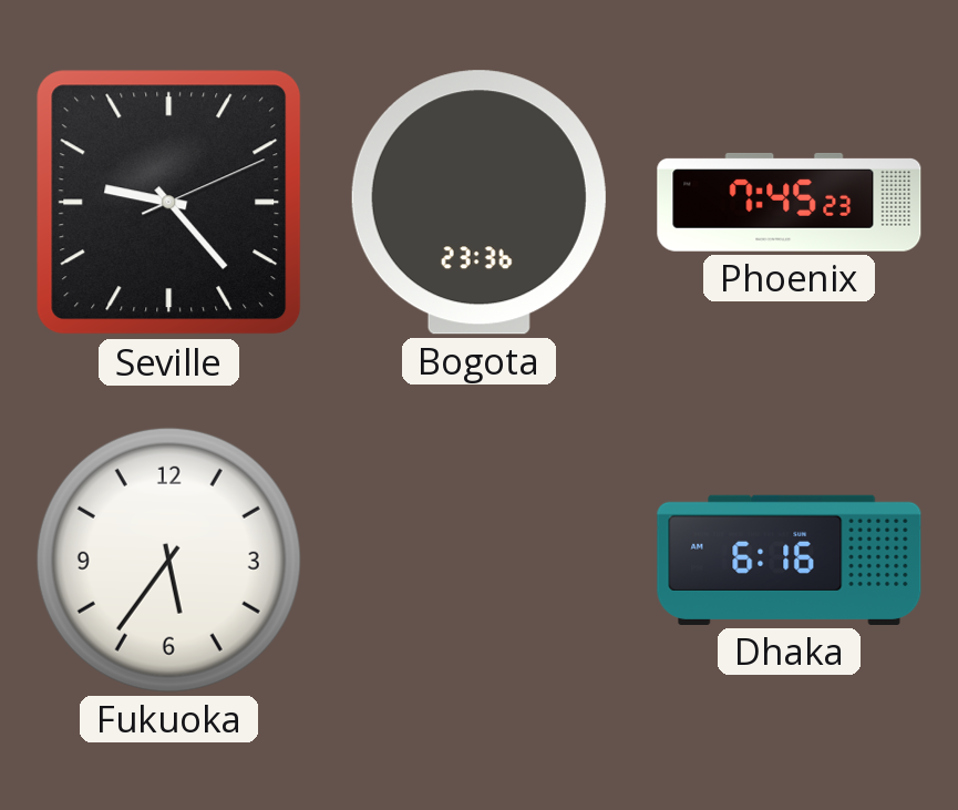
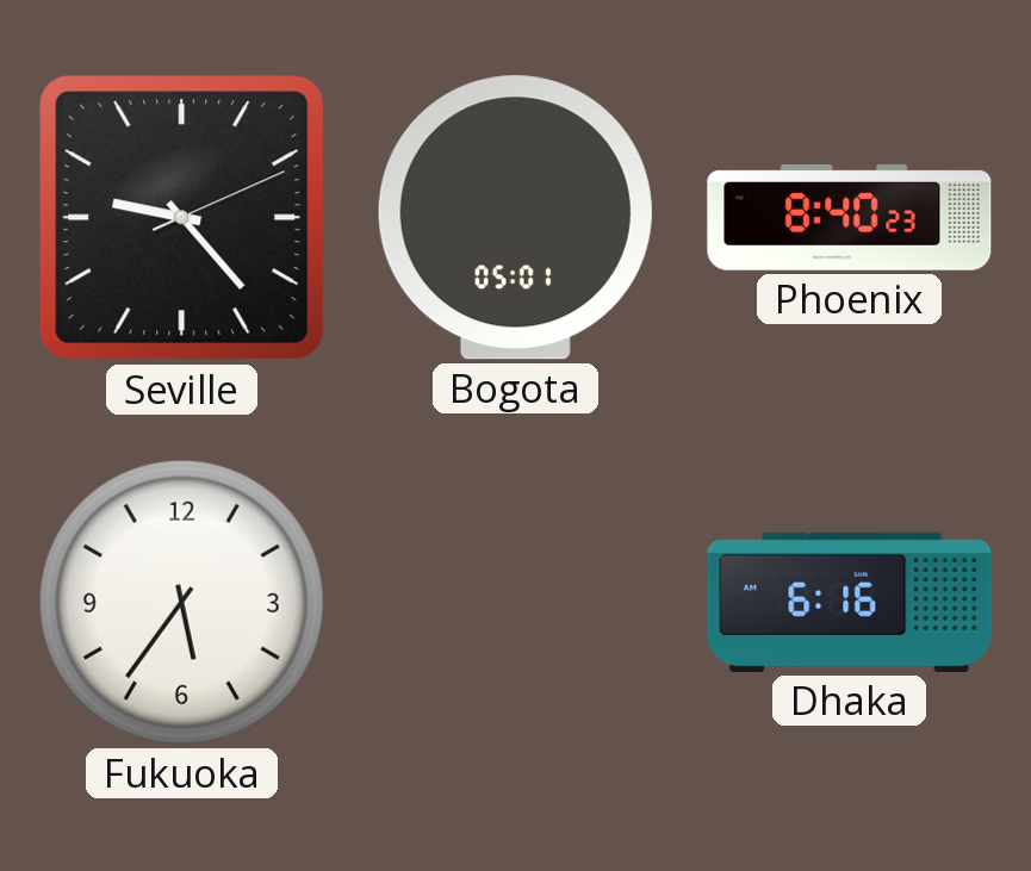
Bogota: 23:36 -> 05:01
Phoenix: 7:45 -> 8:40
